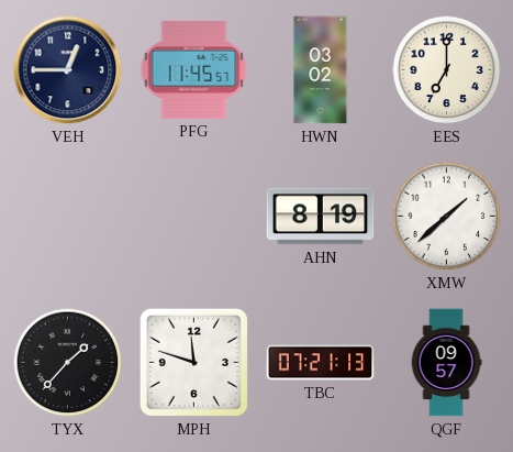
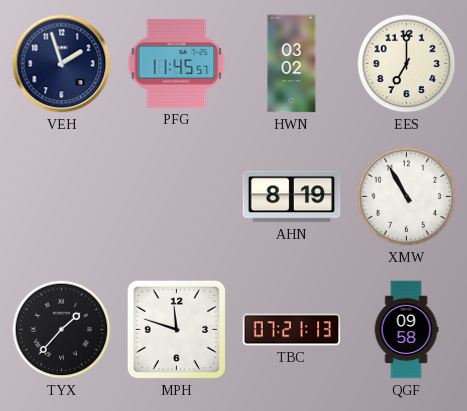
VEH: 12:45 -> 1:57
XMW: 1:38 -> 10:55
QGF: 09:57 -> 09:58
